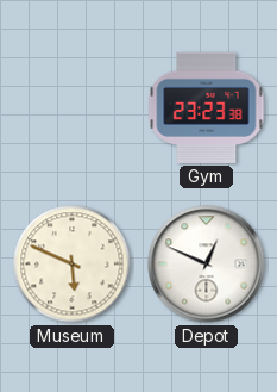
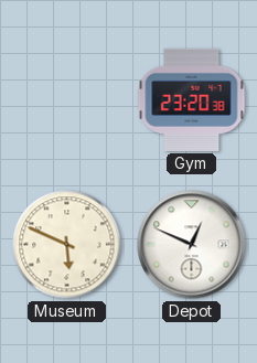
Gym: 23:23 -> 23:20
